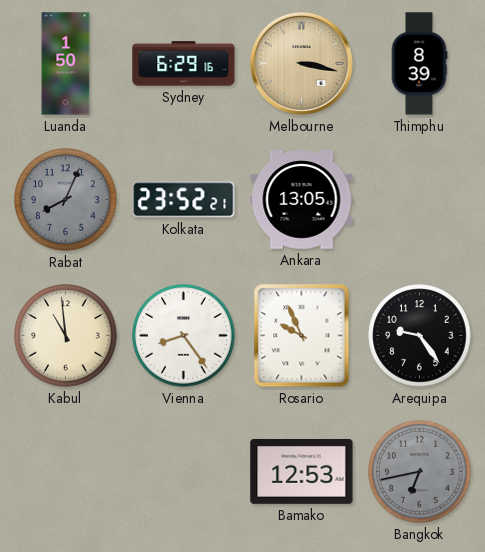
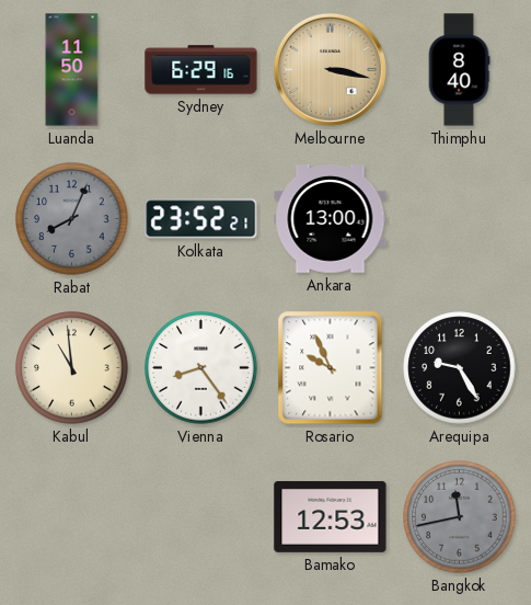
Luanda: 1:50 -> 11:50
Thimphu: 8:39 -> 8:40
Ankara: 13:05 -> 13:00
Arequipa: 9:24 -> 9:25
Bangkok: 6:43 -> 11:43
